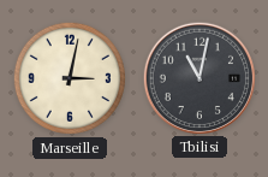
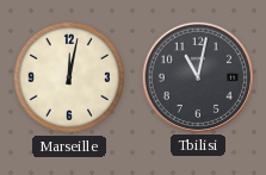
Marseille: 3:02 -> 12:02
